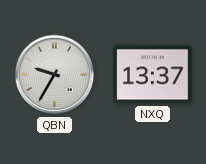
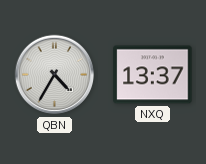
QBN: 9:35 -> 4:35
